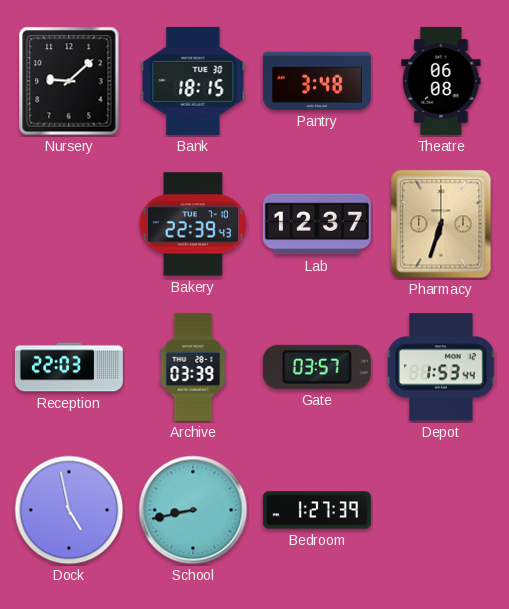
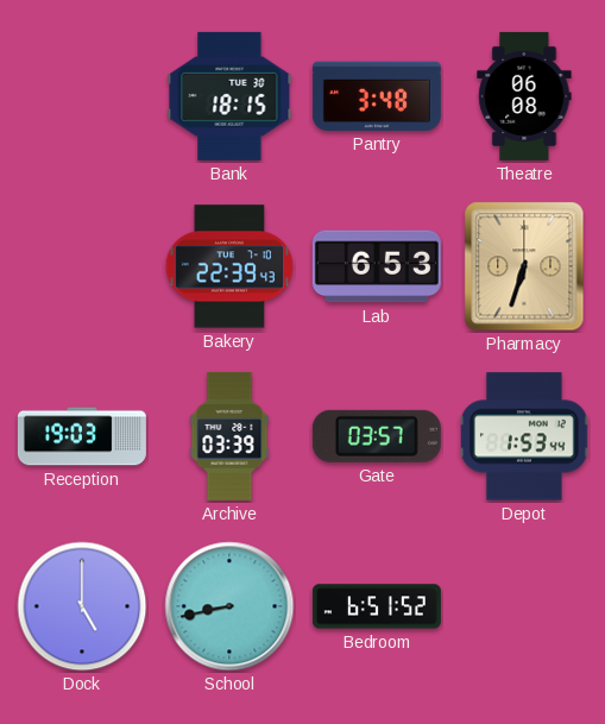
Nursery: 9:08 -> none
Lab: 12:37 -> 6:53
Reception: 22:03 -> 19:03
Dock: 4:58 -> 5:00
Bedroom: 1:27 -> 6:51
